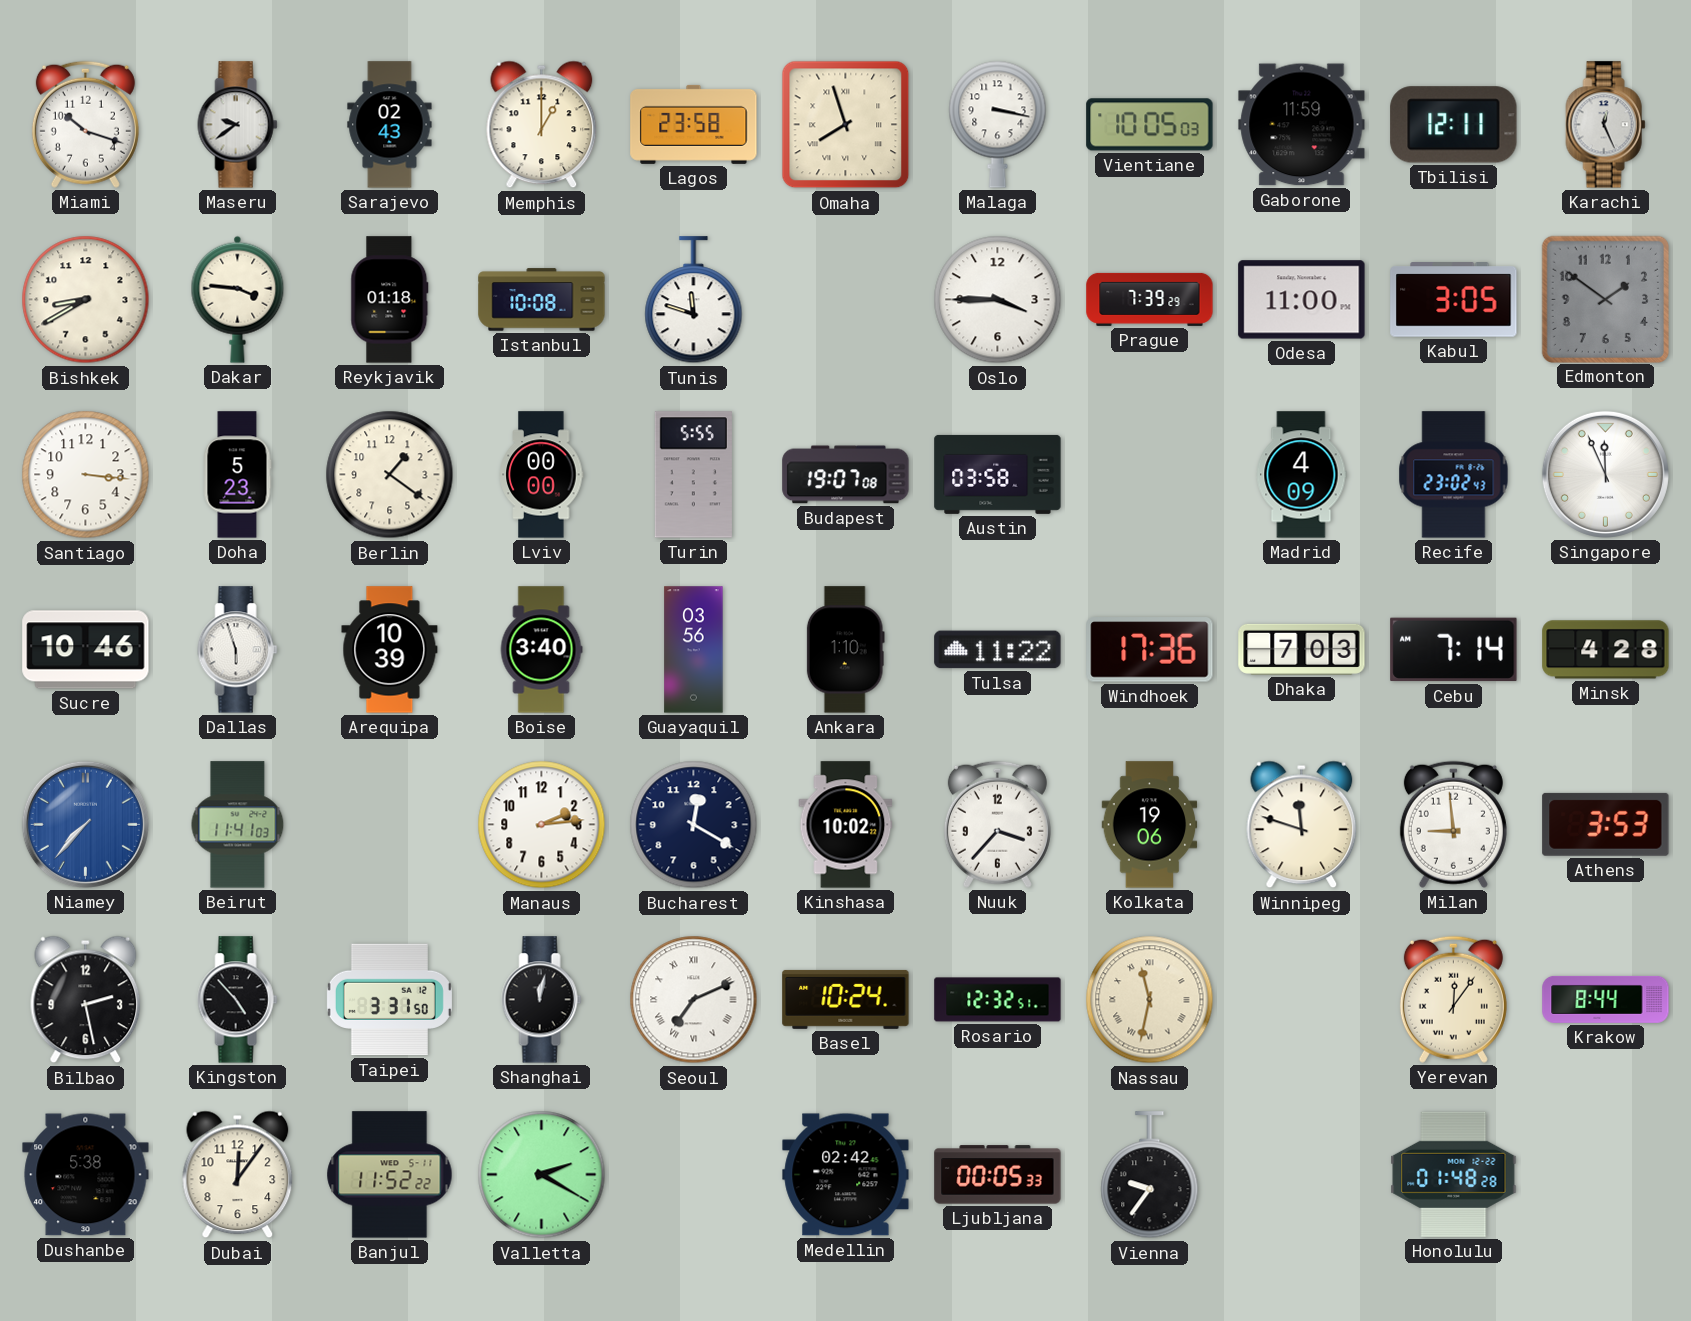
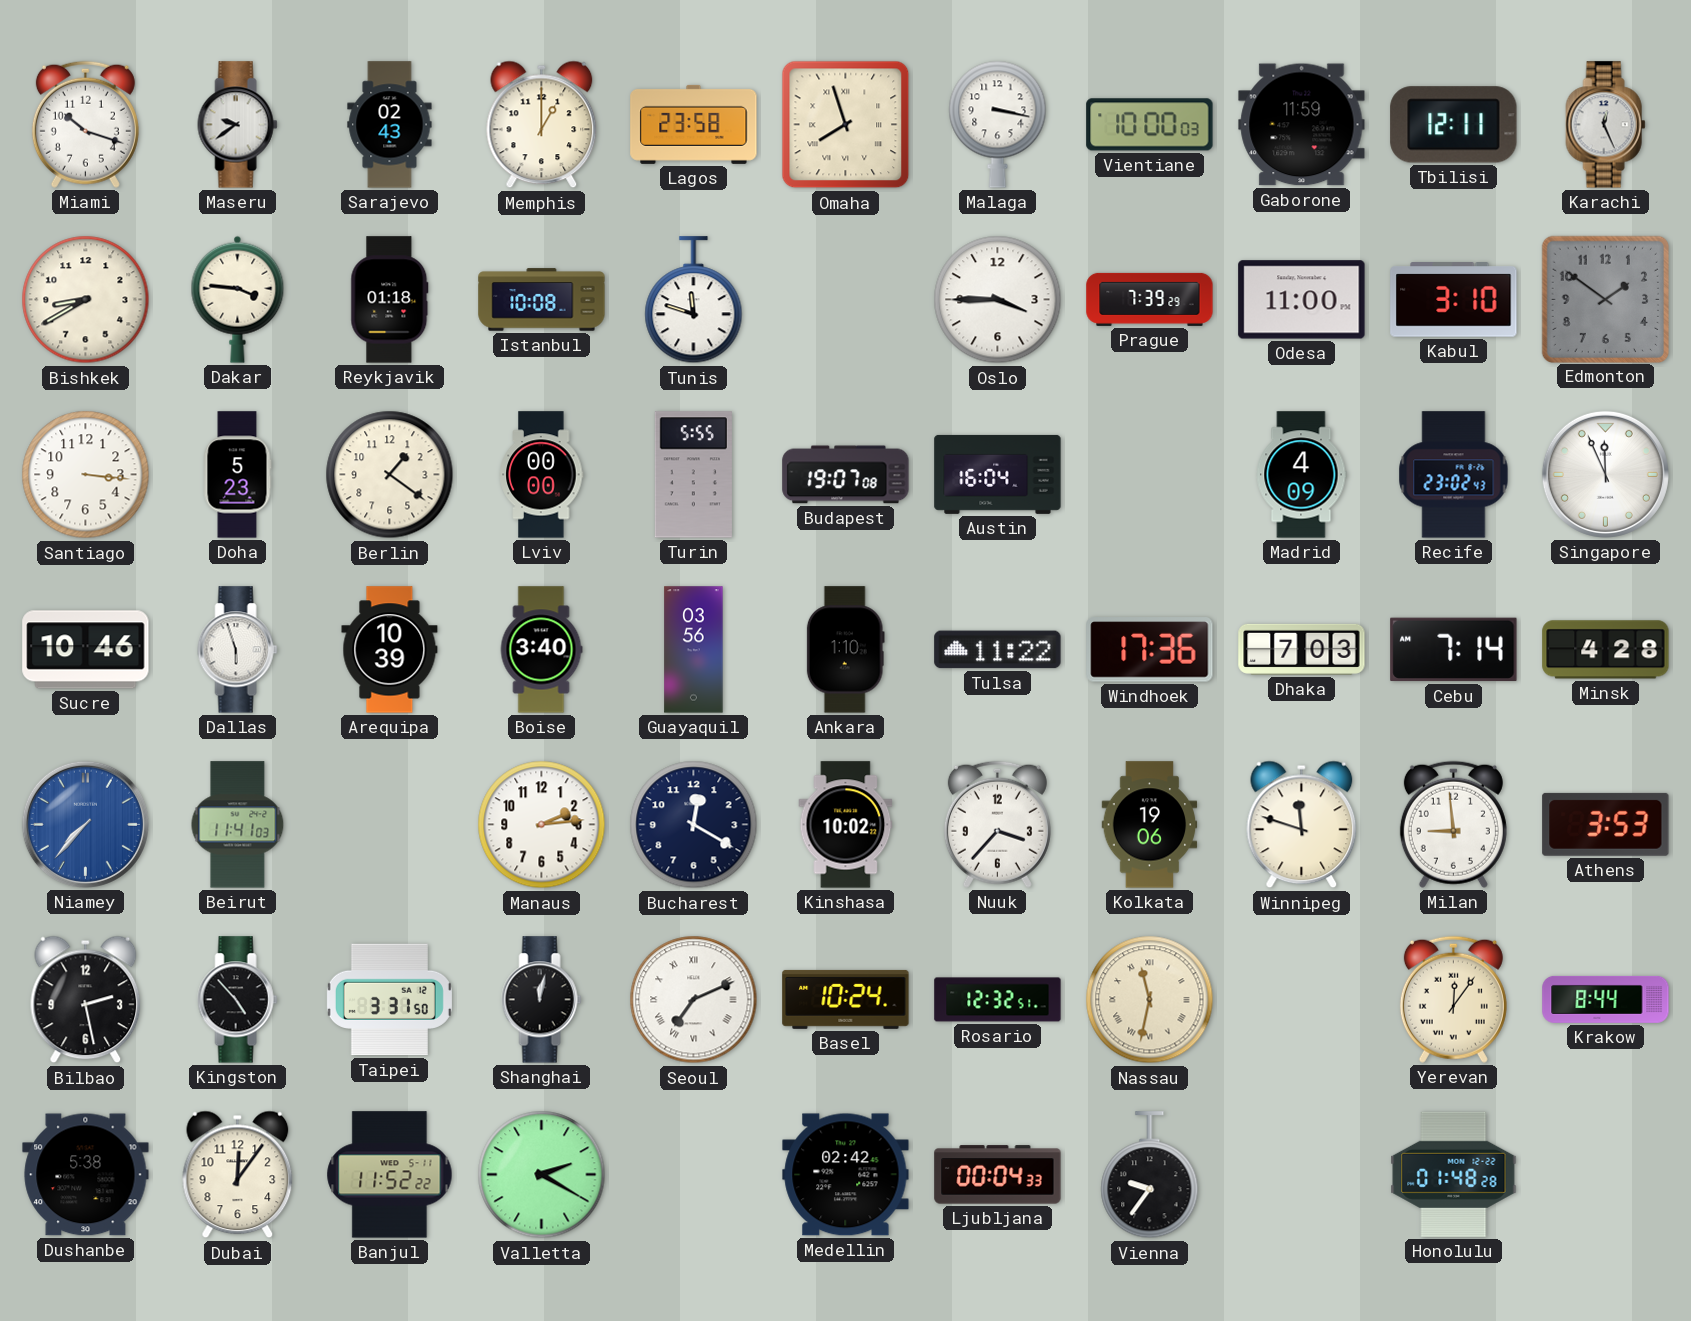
Vientiane: 10:05 -> 10:00
Kabul: 3:05 -> 3:10
Austin: 03:58 -> 16:04
Ljubljana: 00:05 -> 00:04
